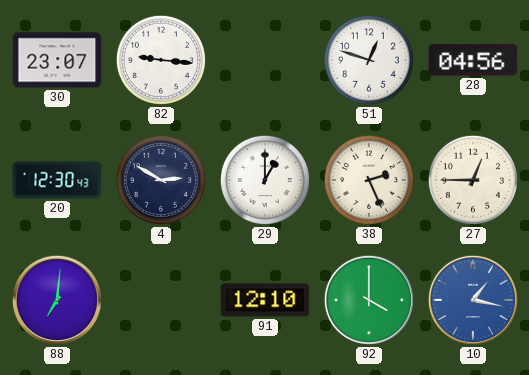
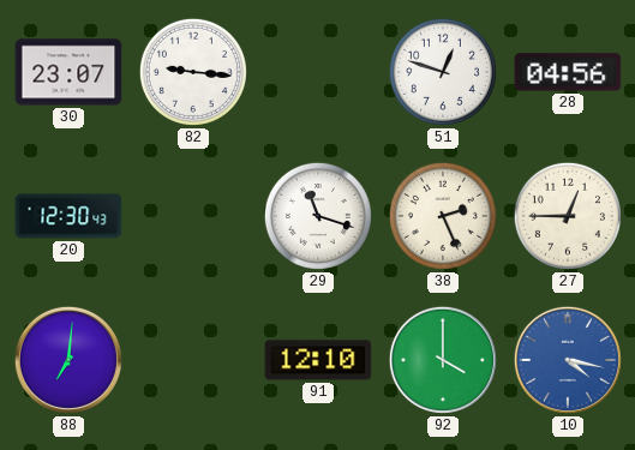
4: 2:50 -> none
29: 1:00 -> 11:18
10: 1:17 -> 4:17
